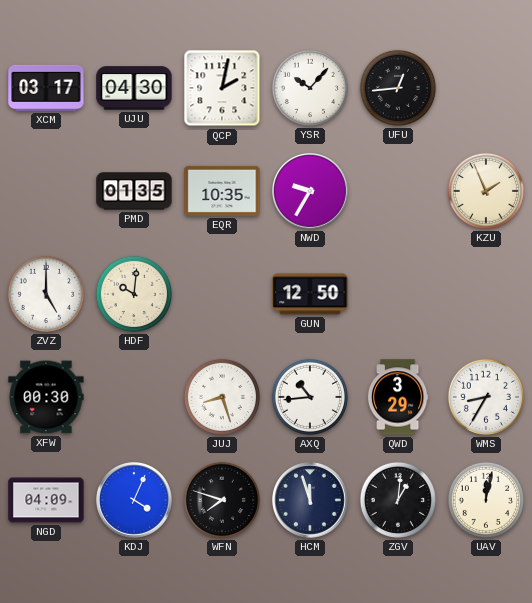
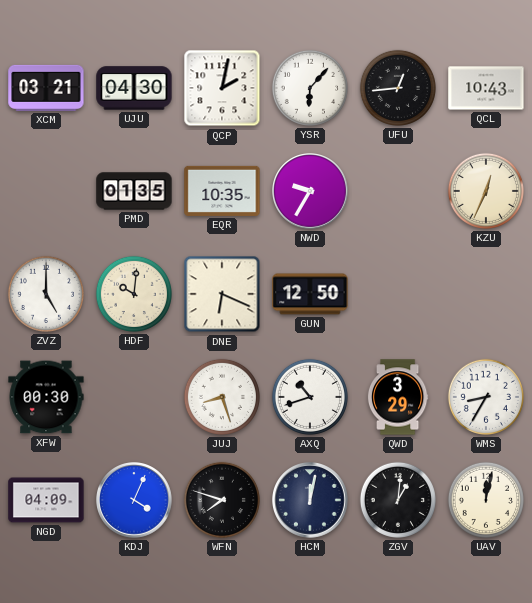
XCM: 03:17 -> 03:21
YSR: 10:07 -> 6:07
QCL: none -> 10:43
KZU: 1:56 -> 12:34
DNE: none -> 6:19
AXQ: 10:44 -> 10:42
HCM: 11:57 -> 12:02
